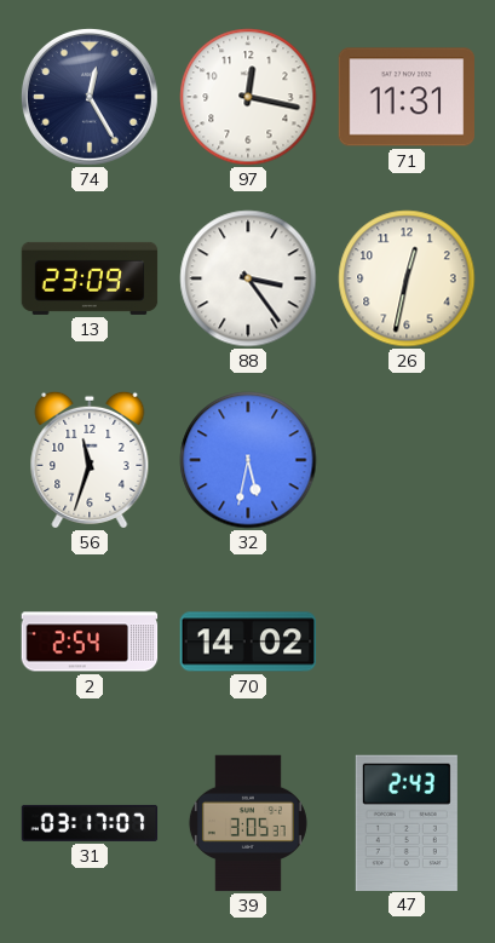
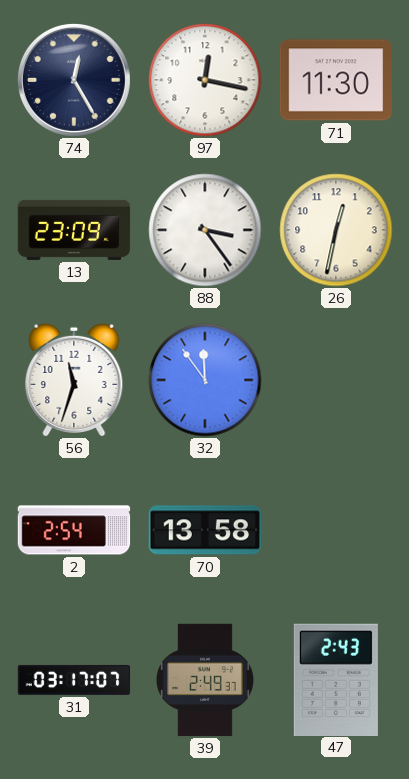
71: 11:31 -> 11:30
32: 5:32 -> 11:54
70: 14:02 -> 13:58
39: 3:05 -> 2:49
